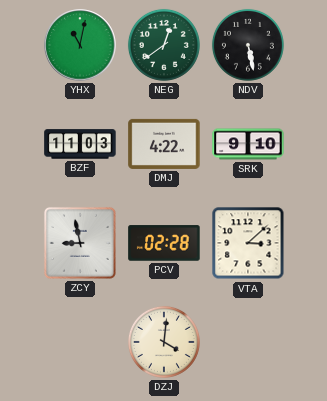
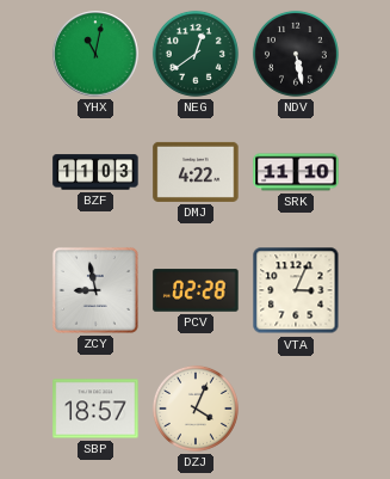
SRK: 9:10 -> 11:10
VTA: 3:08 -> 3:04
SBP: none -> 18:57
DZJ: 4:01 -> 4:04
